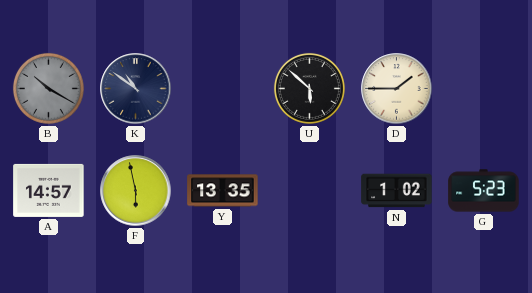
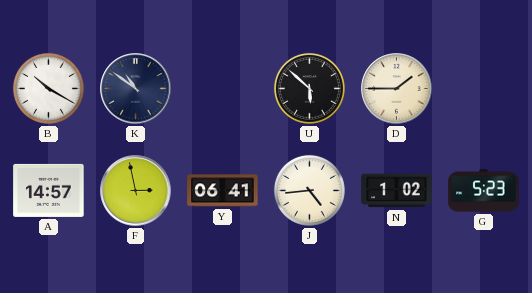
B dial: grey -> white
F: 5:58 -> 2:58
Y: 13:35 -> 06:41
J: none -> 4:44
